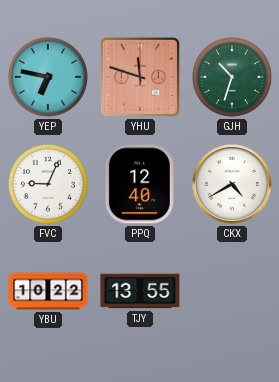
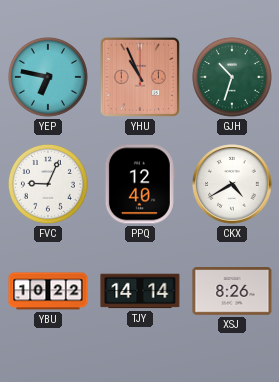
YHU: 11:48 -> 10:56
TJY: 13:55 -> 14:14
XSJ: none -> 8:26
